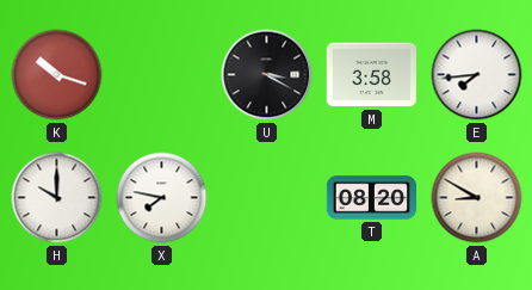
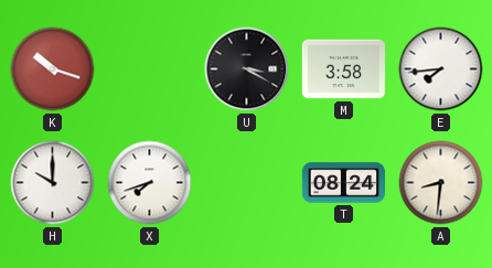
X: 7:47 -> 7:42
T: 08:20 -> 08:24
A: 8:50 -> 8:31
